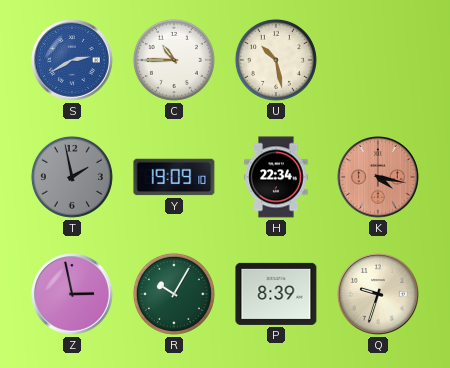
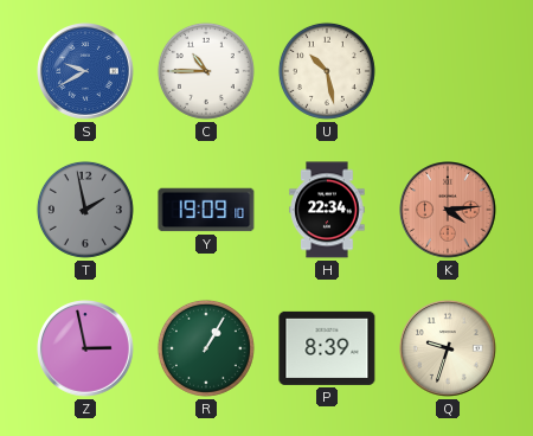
S: 2:40 -> 9:40
K: 4:17 -> 4:14
R: 10:05 -> 1:05
